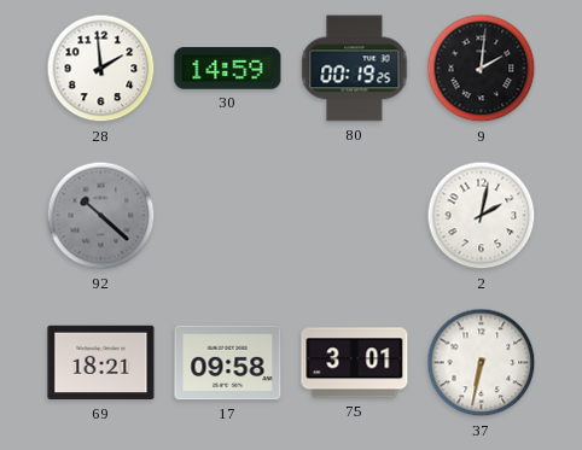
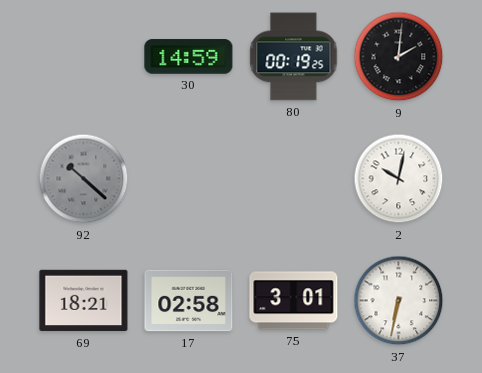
28: 1:59 -> none
2: 2:02 -> 10:02
17: 09:58 -> 02:58
